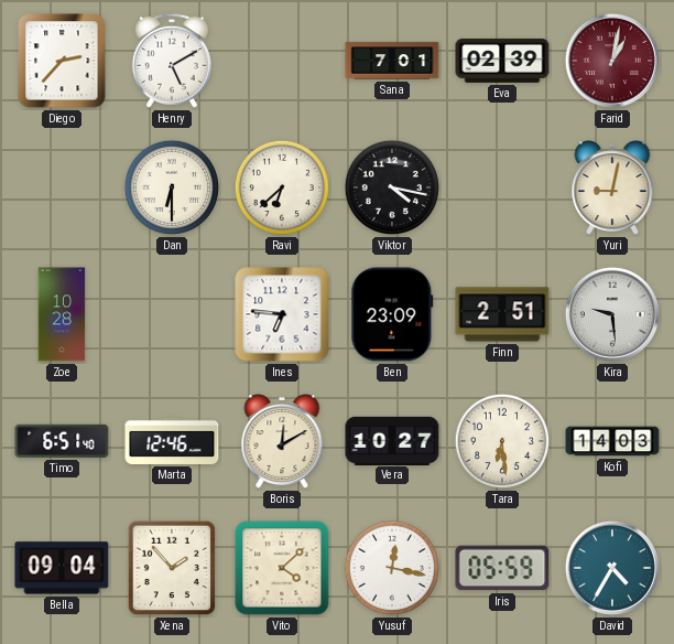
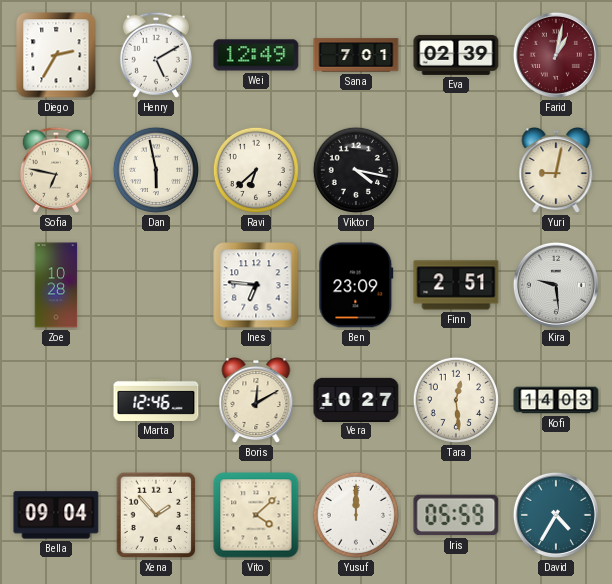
Diego: 2:37 -> 2:35
Wei: none -> 12:49
Sofia: none -> 6:47
Dan: 6:30 -> 5:58
Timo: 6:51 -> none
Tara: 6:29 -> 12:29
Yusuf: 12:17 -> 12:00
